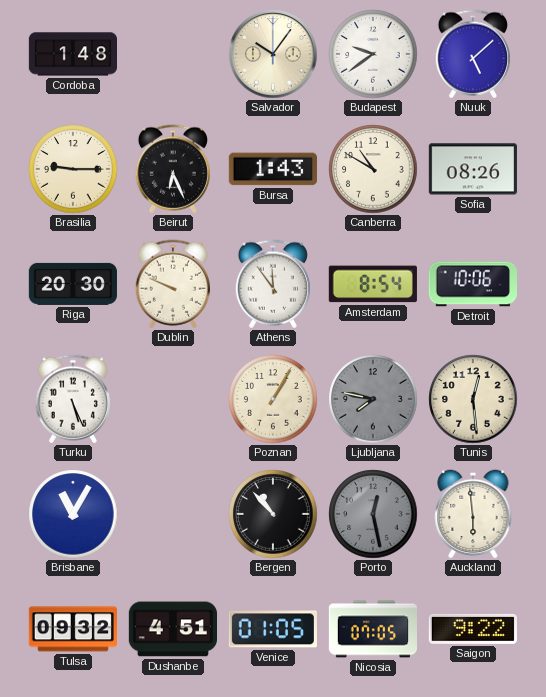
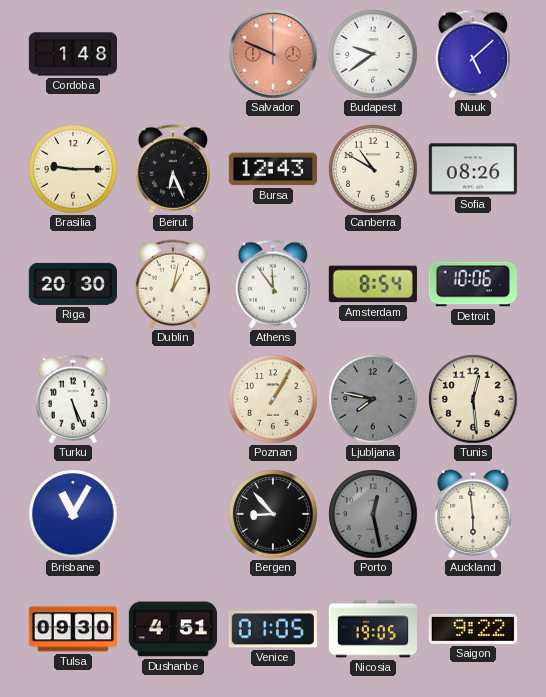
Salvador: 10:06 -> 9:49
Salvador dial: cream -> salmon
Bursa: 1:43 -> 12:43
Dublin: 9:49 -> 1:02
Bergen: 10:53 -> 8:53
Tulsa: 09:32 -> 09:30
Nicosia: 07:05 -> 19:05
